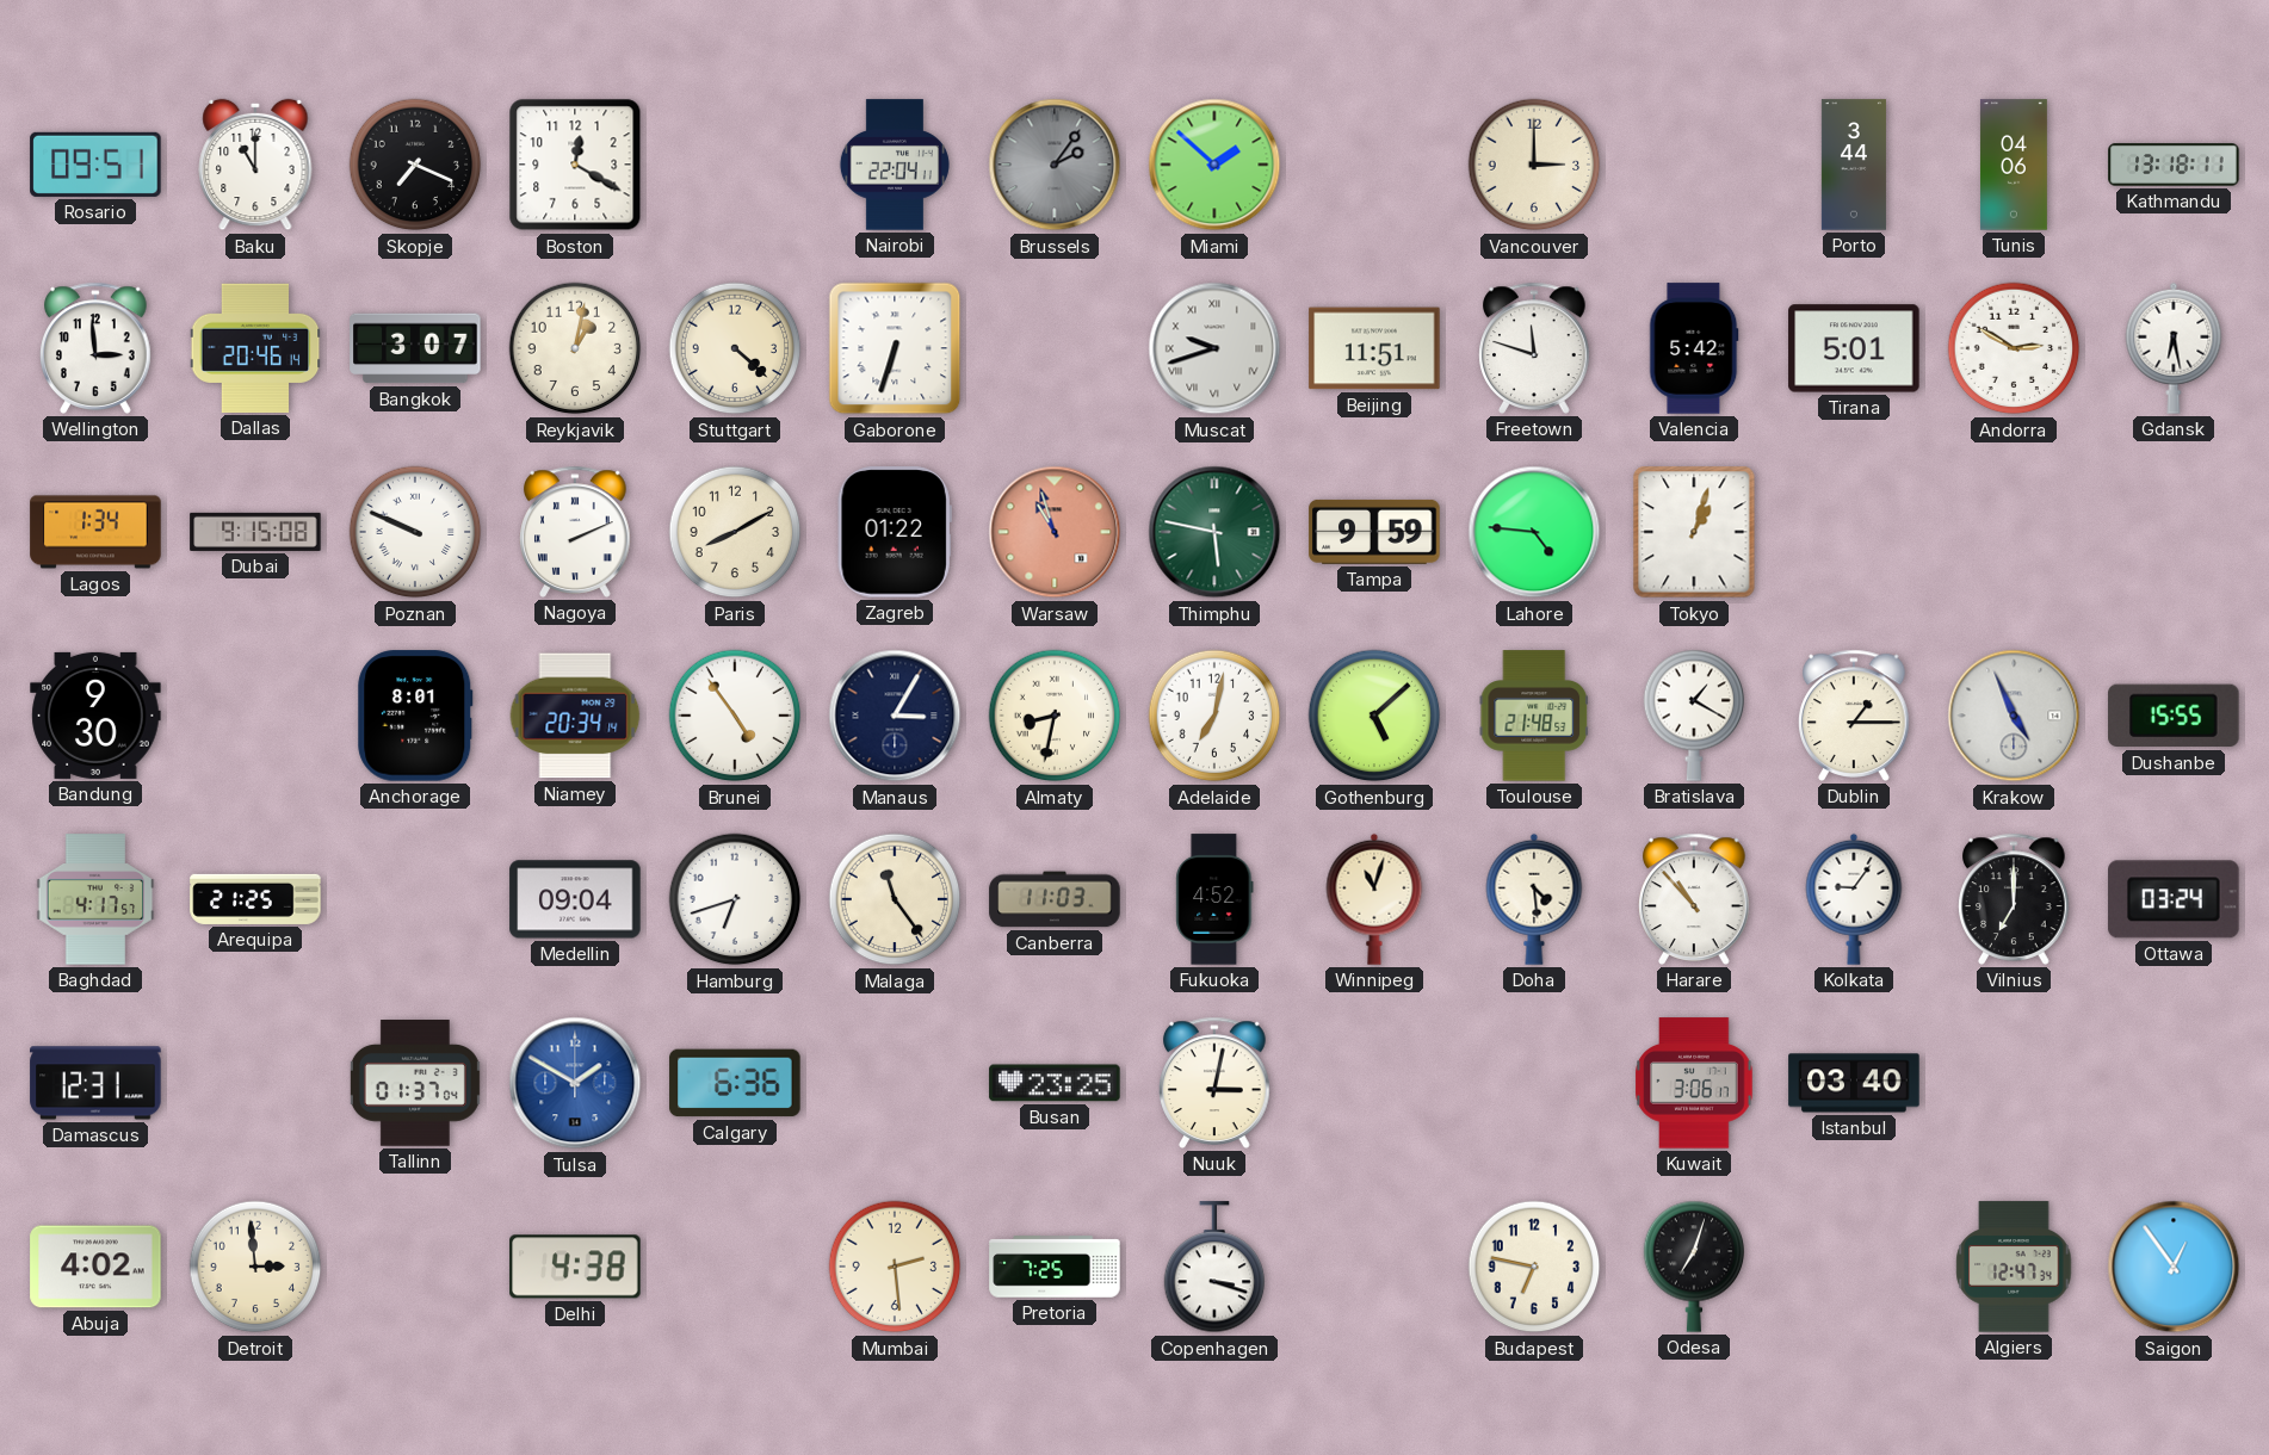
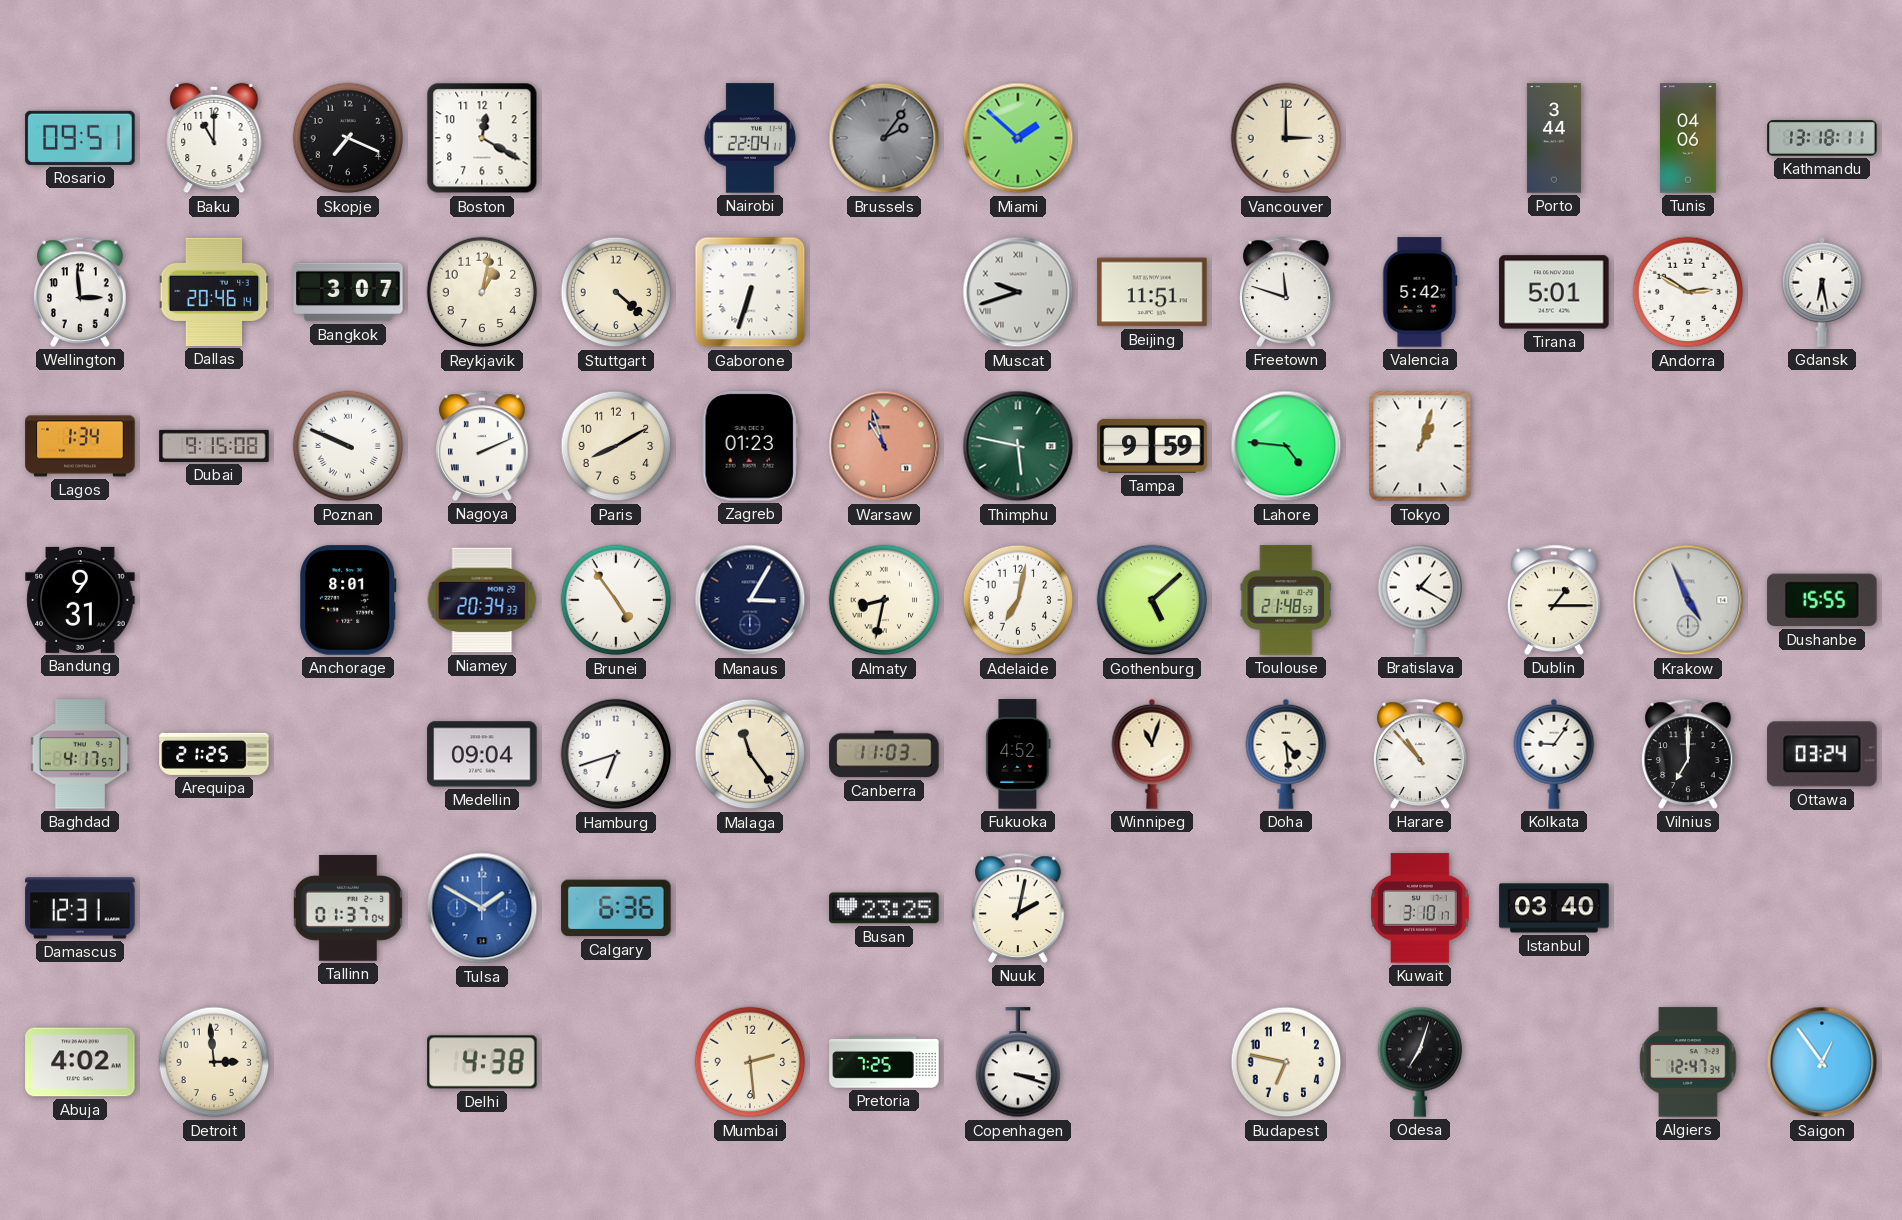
Zagreb: 01:22 -> 01:23
Bandung: 9:30 -> 9:31
Niamey: 20:34:14 -> 20:34:33
Nuuk: 3:02 -> 2:02
Kuwait: 3:06 -> 3:10
